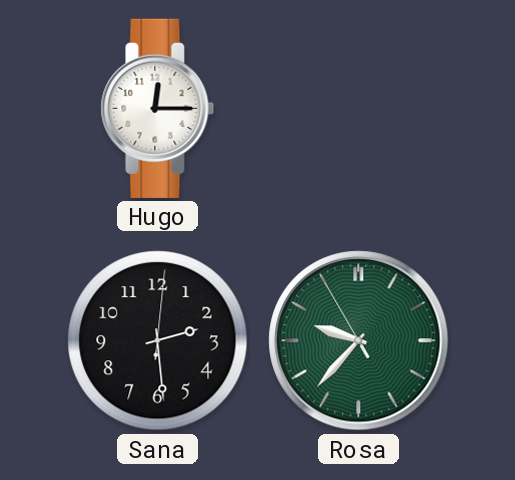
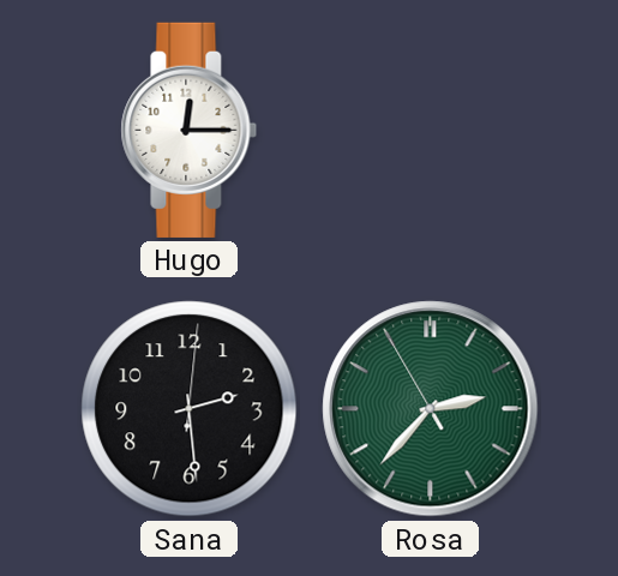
Rosa: 9:36 -> 2:36
